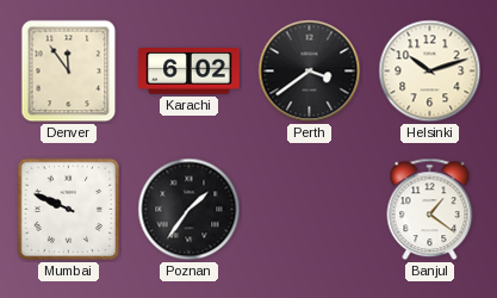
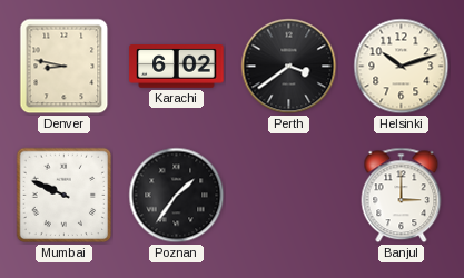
Denver: 11:54 -> 8:47
Banjul: 1:21 -> 3:00
